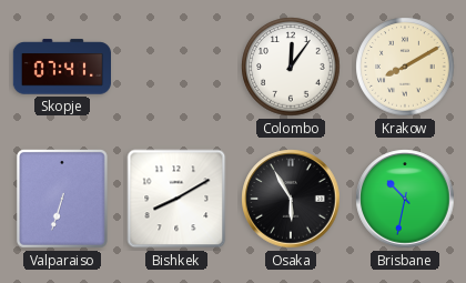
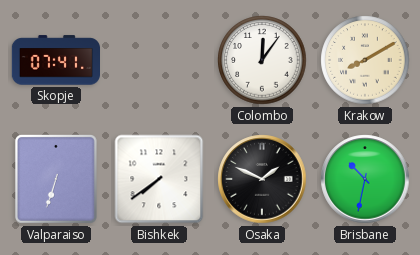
Bishkek: 8:10 -> 7:39
Osaka: 5:55 -> 1:49
